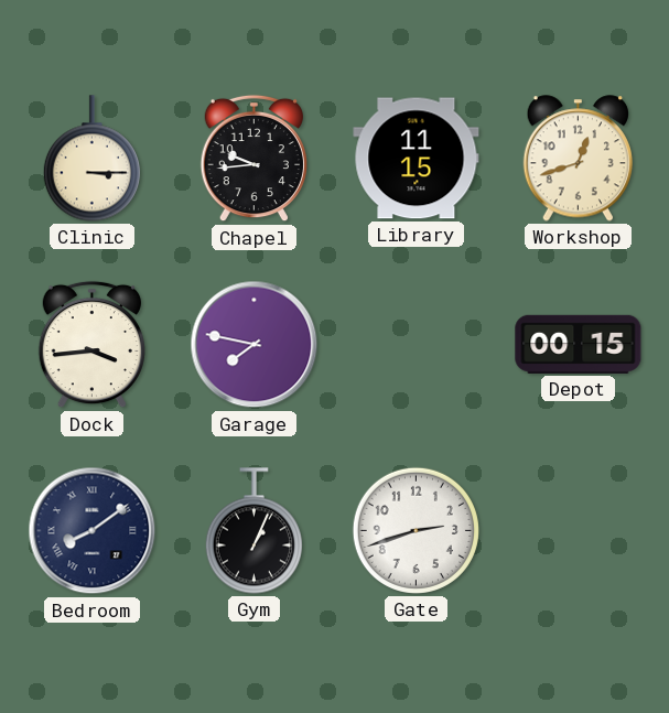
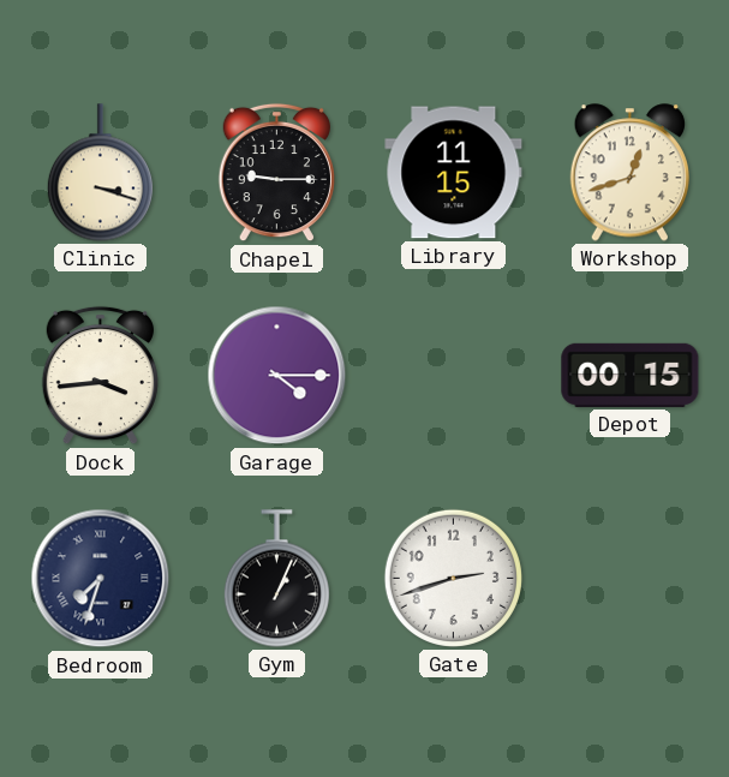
Clinic: 3:15 -> 3:18
Chapel: 9:44 -> 9:15
Garage: 7:47 -> 4:15
Bedroom: 8:09 -> 7:33
